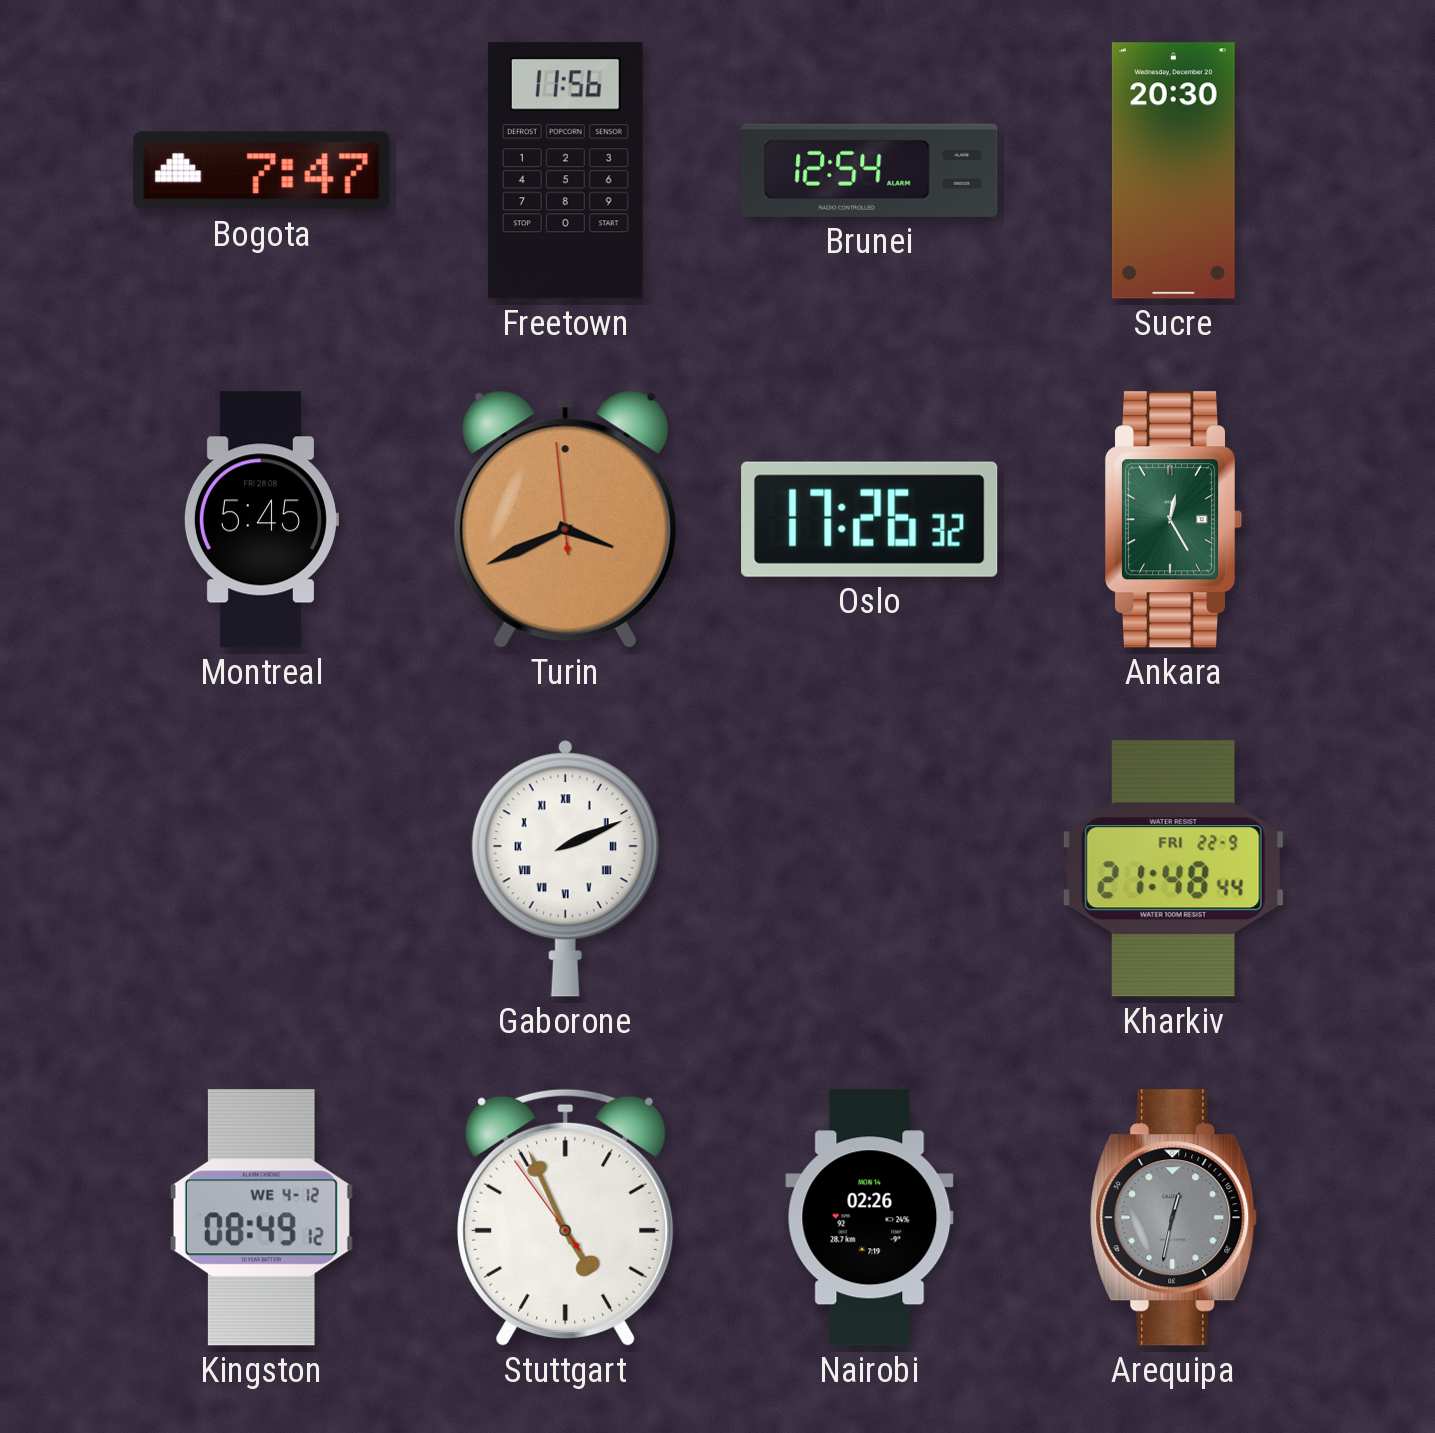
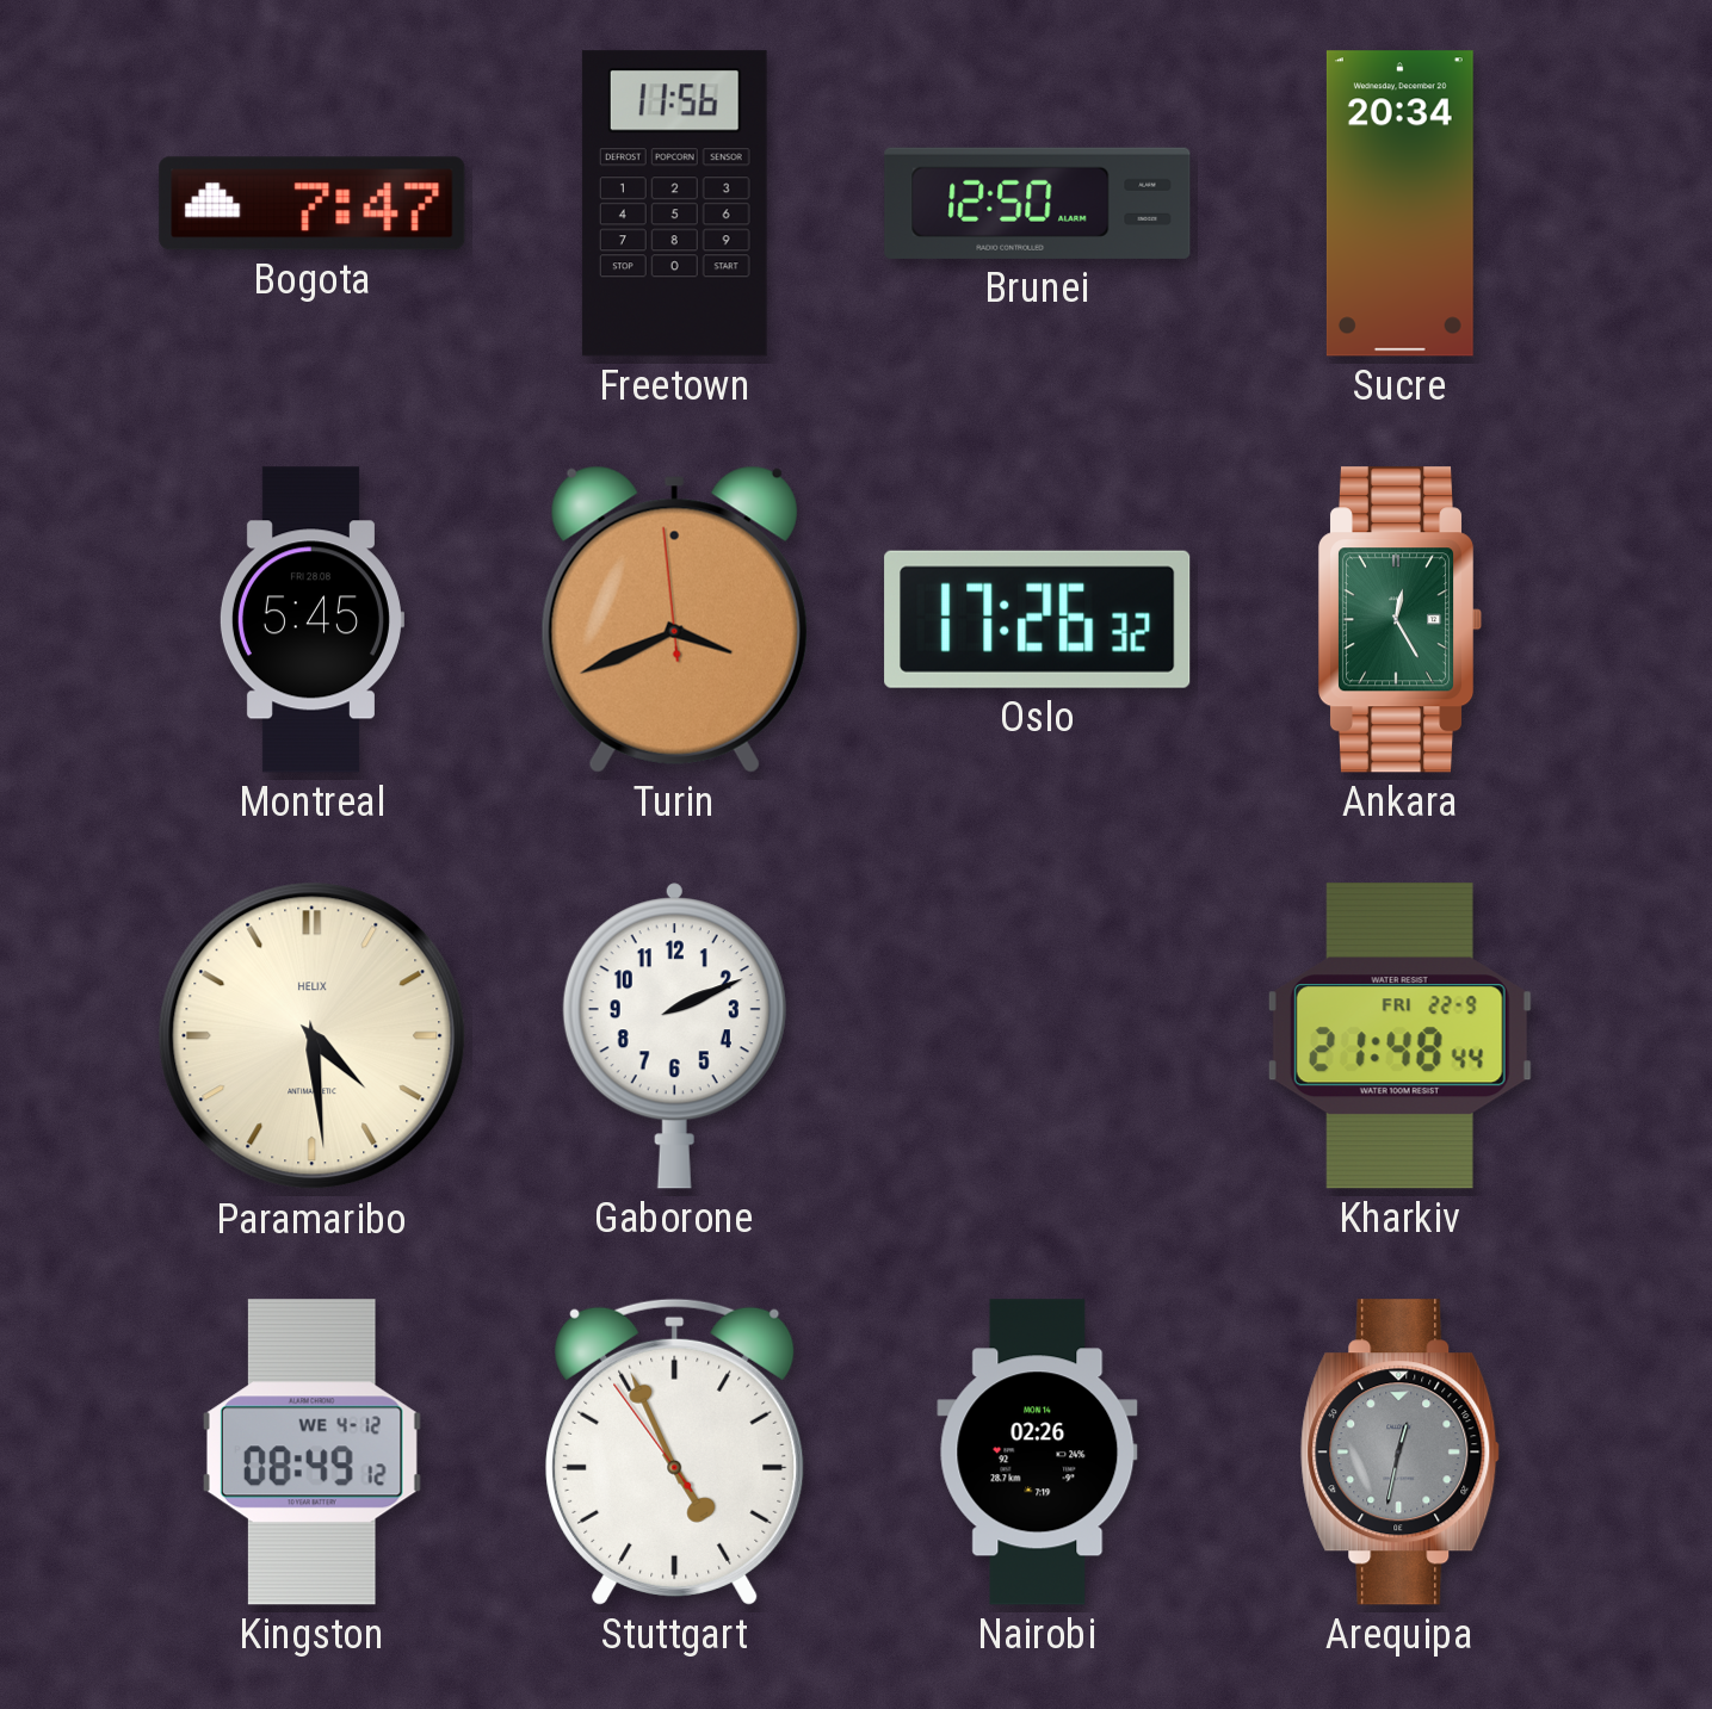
Brunei: 12:54 -> 12:50
Sucre: 20:30 -> 20:34
Paramaribo: none -> 4:29
Gaborone numerals: Roman -> Arabic
